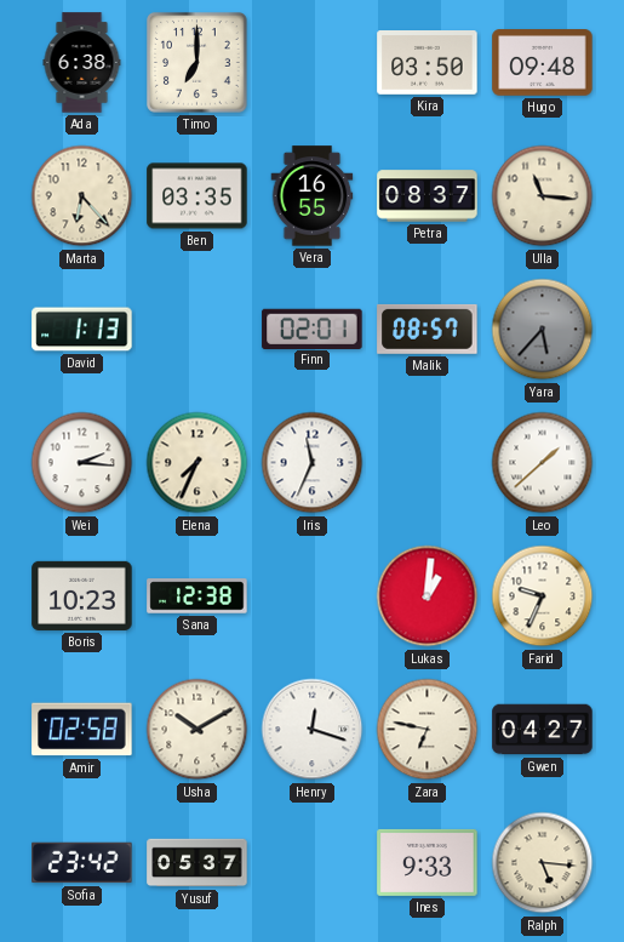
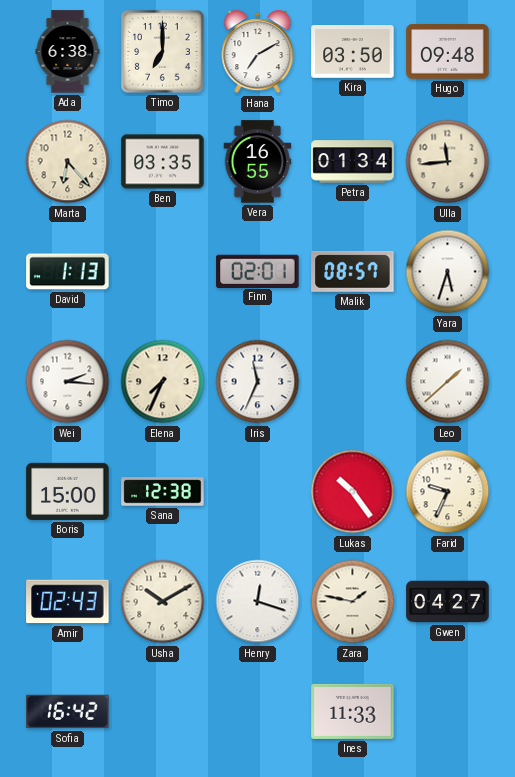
Hana: none -> 7:10
Petra: 08:37 -> 01:34
Ulla: 11:16 -> 11:44
Yara: 5:37 -> 5:33
Yara dial: grey -> white
Boris: 10:23 -> 15:00
Lukas: 1:01 -> 10:24
Amir: 02:58 -> 02:43
Zara: 6:47 -> 1:47
Sofia: 23:42 -> 16:42
Yusuf: 05:37 -> none
Ines: 9:33 -> 11:33
Ralph: 5:16 -> none
